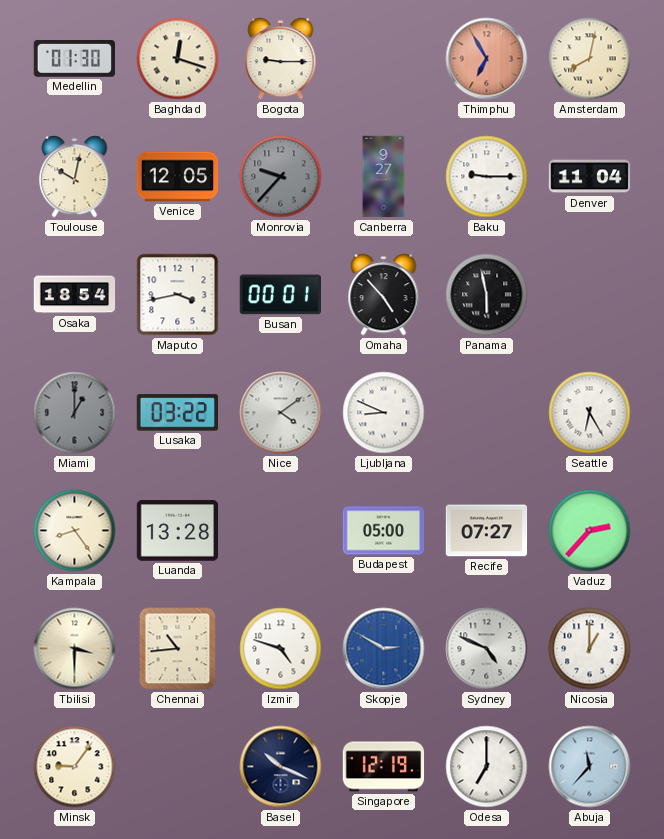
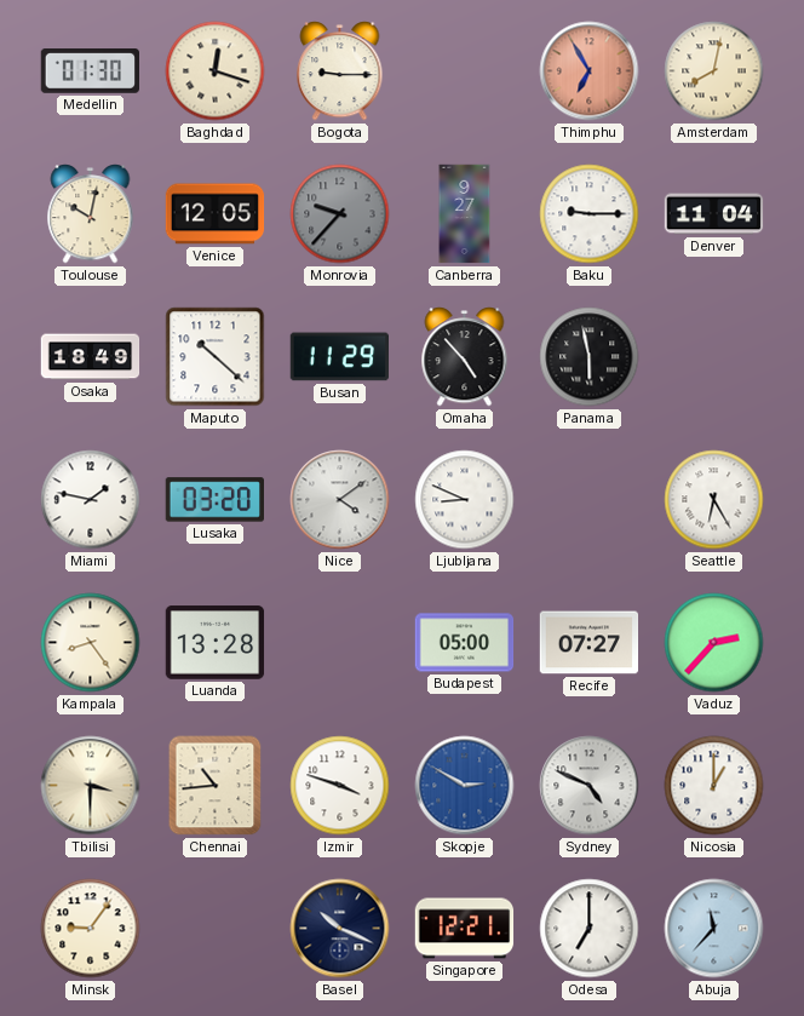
Osaka: 18:54 -> 18:49
Maputo: 3:43 -> 10:22
Busan: 00:01 -> 11:29
Miami: 1:00 -> 1:47
Miami dial: grey -> white
Lusaka: 03:22 -> 03:20
Izmir: 4:48 -> 3:48
Singapore: 12:19 -> 12:21
